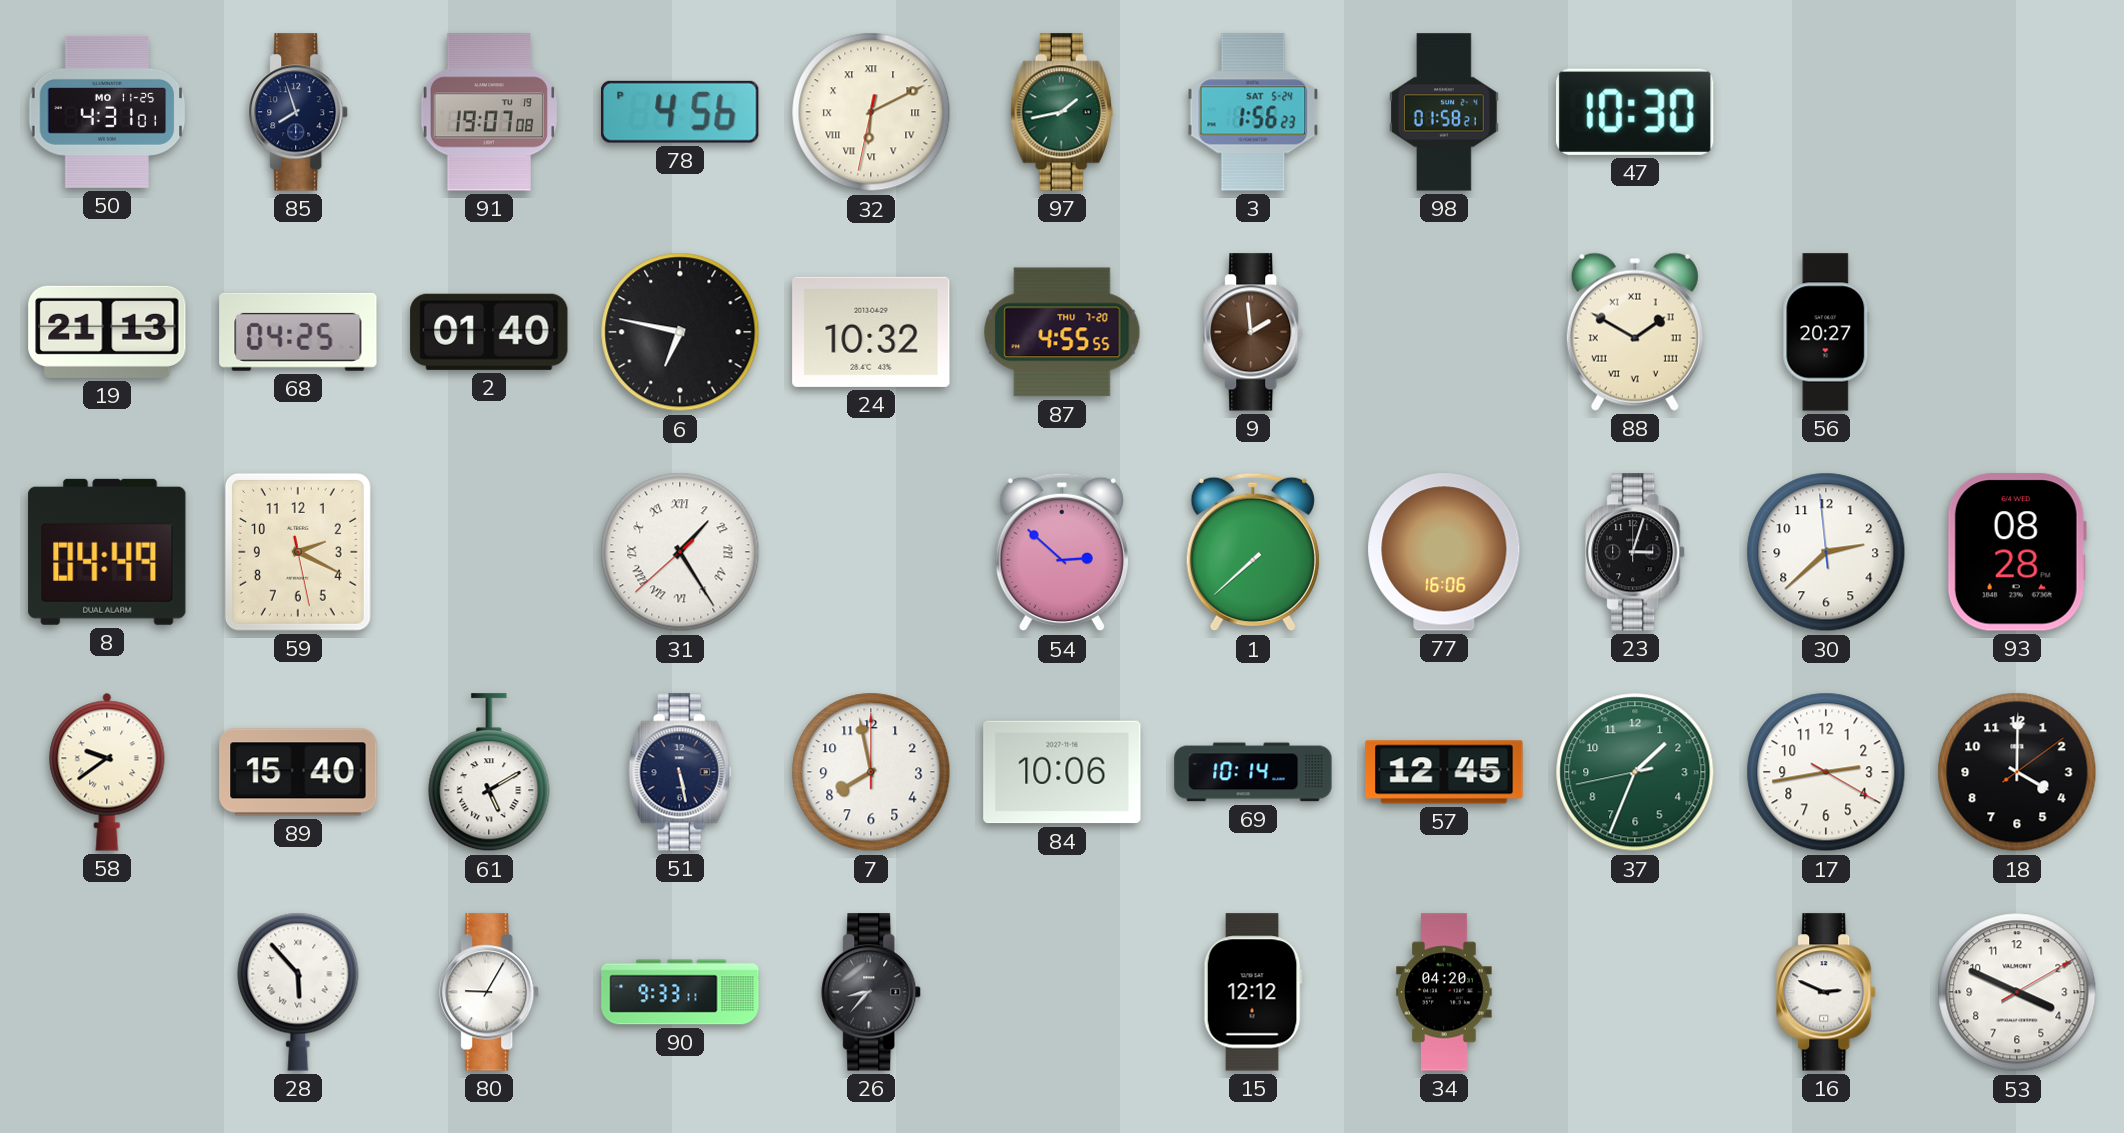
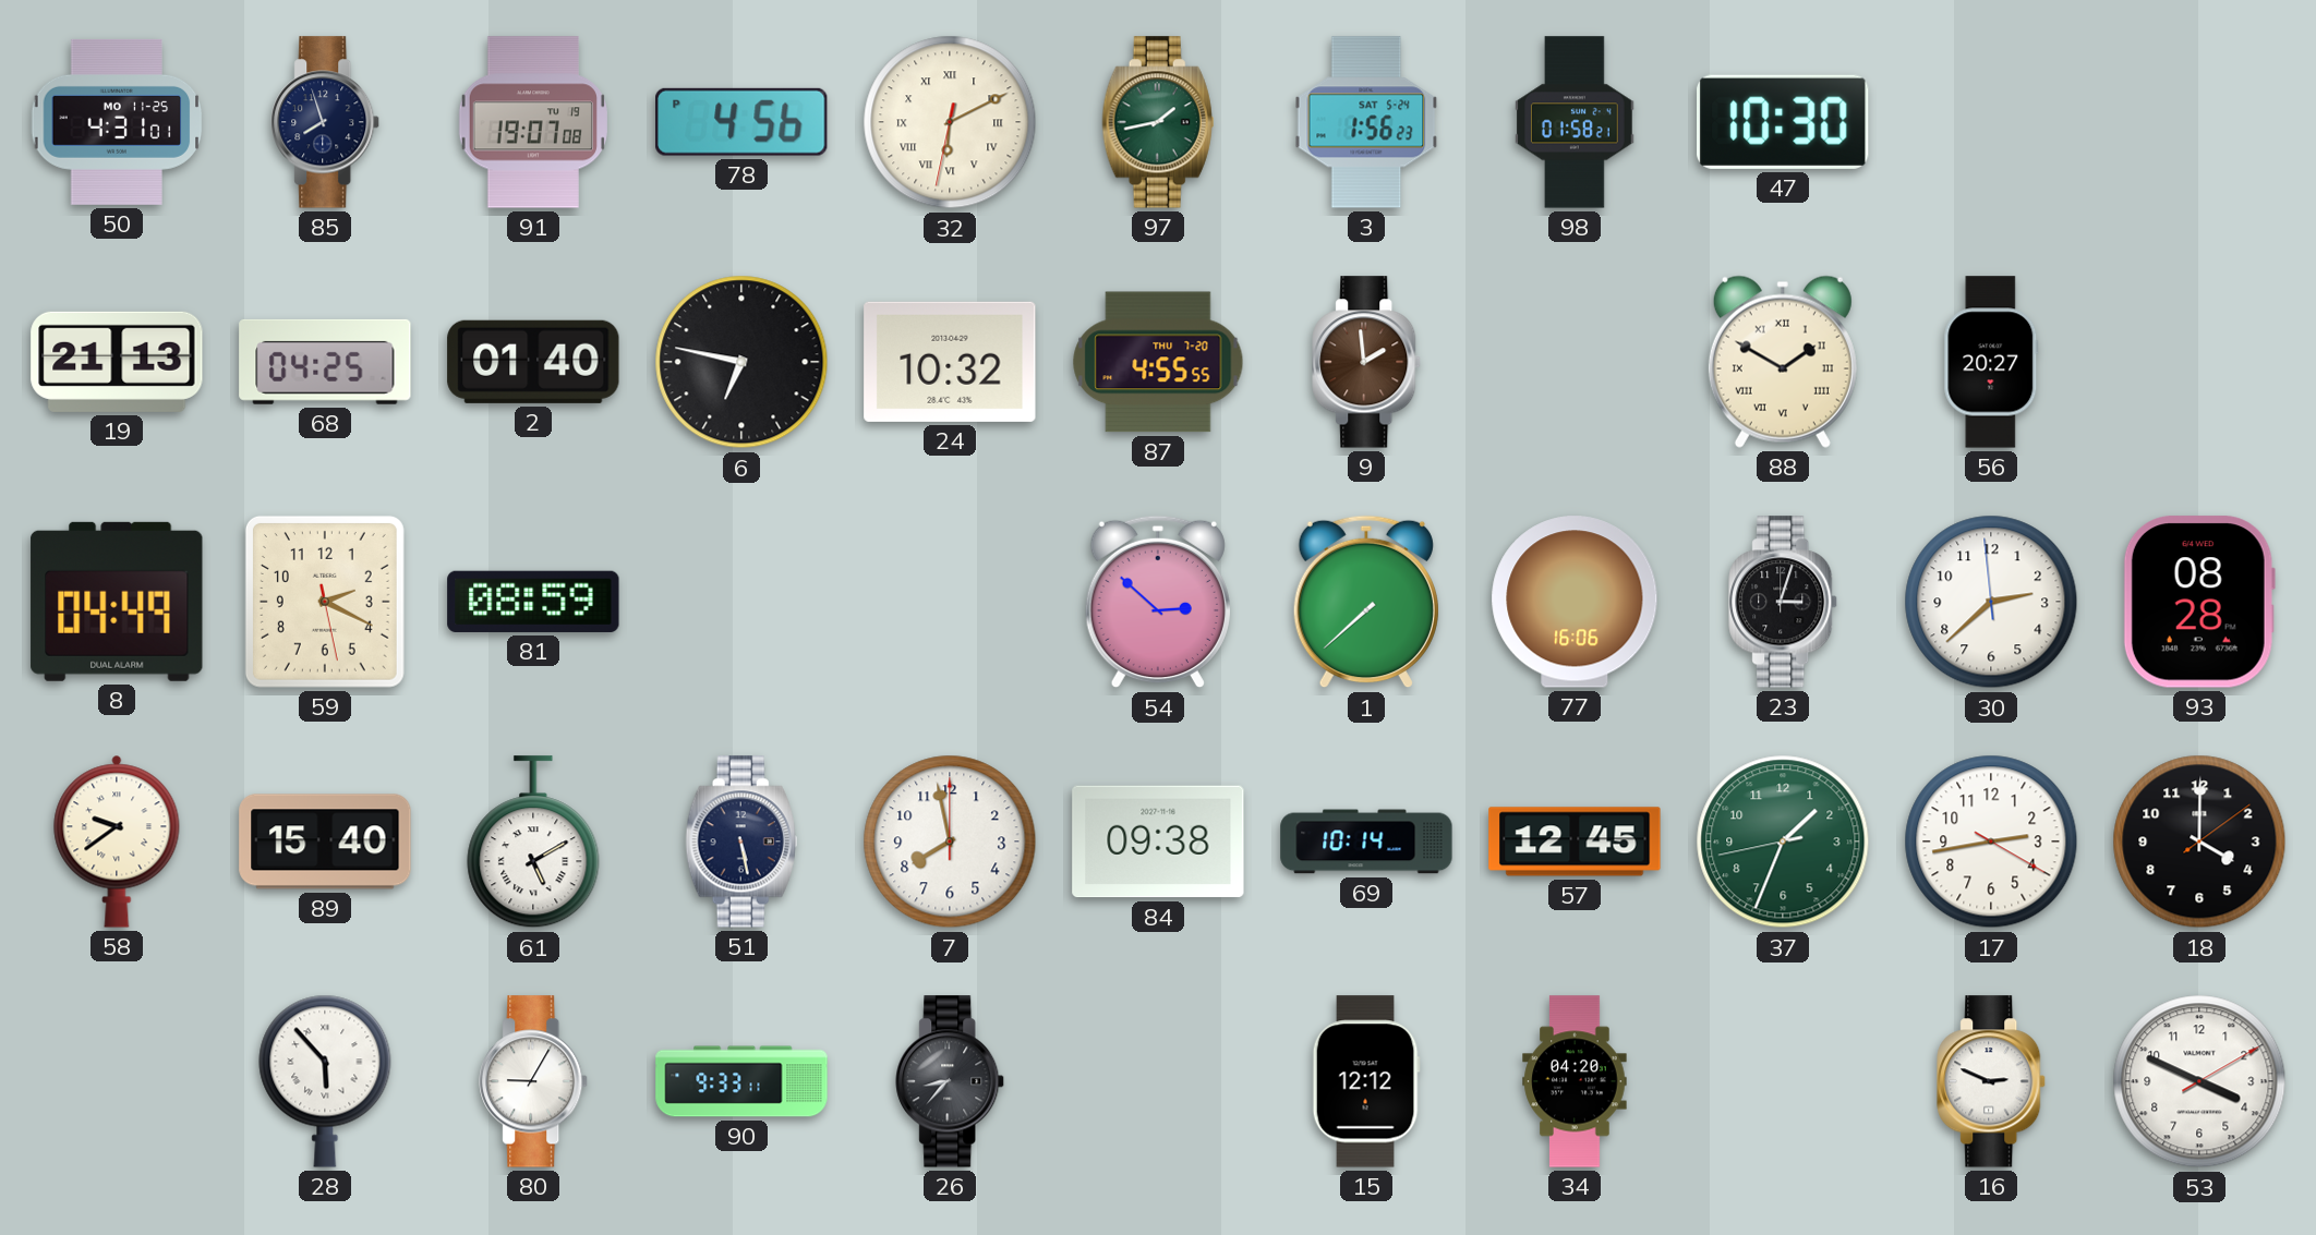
81: none -> 08:59
31: 1:24 -> none
84: 10:06 -> 09:38
